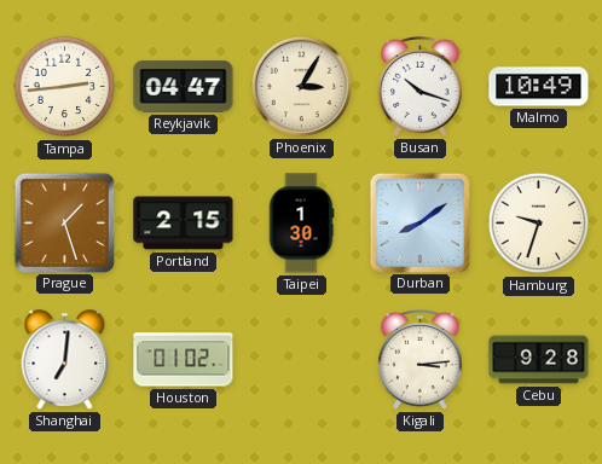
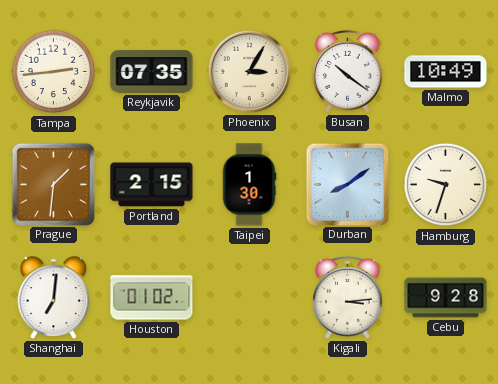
Reykjavik: 04:47 -> 07:35
Busan: 10:18 -> 10:21
Prague: 1:27 -> 1:31
